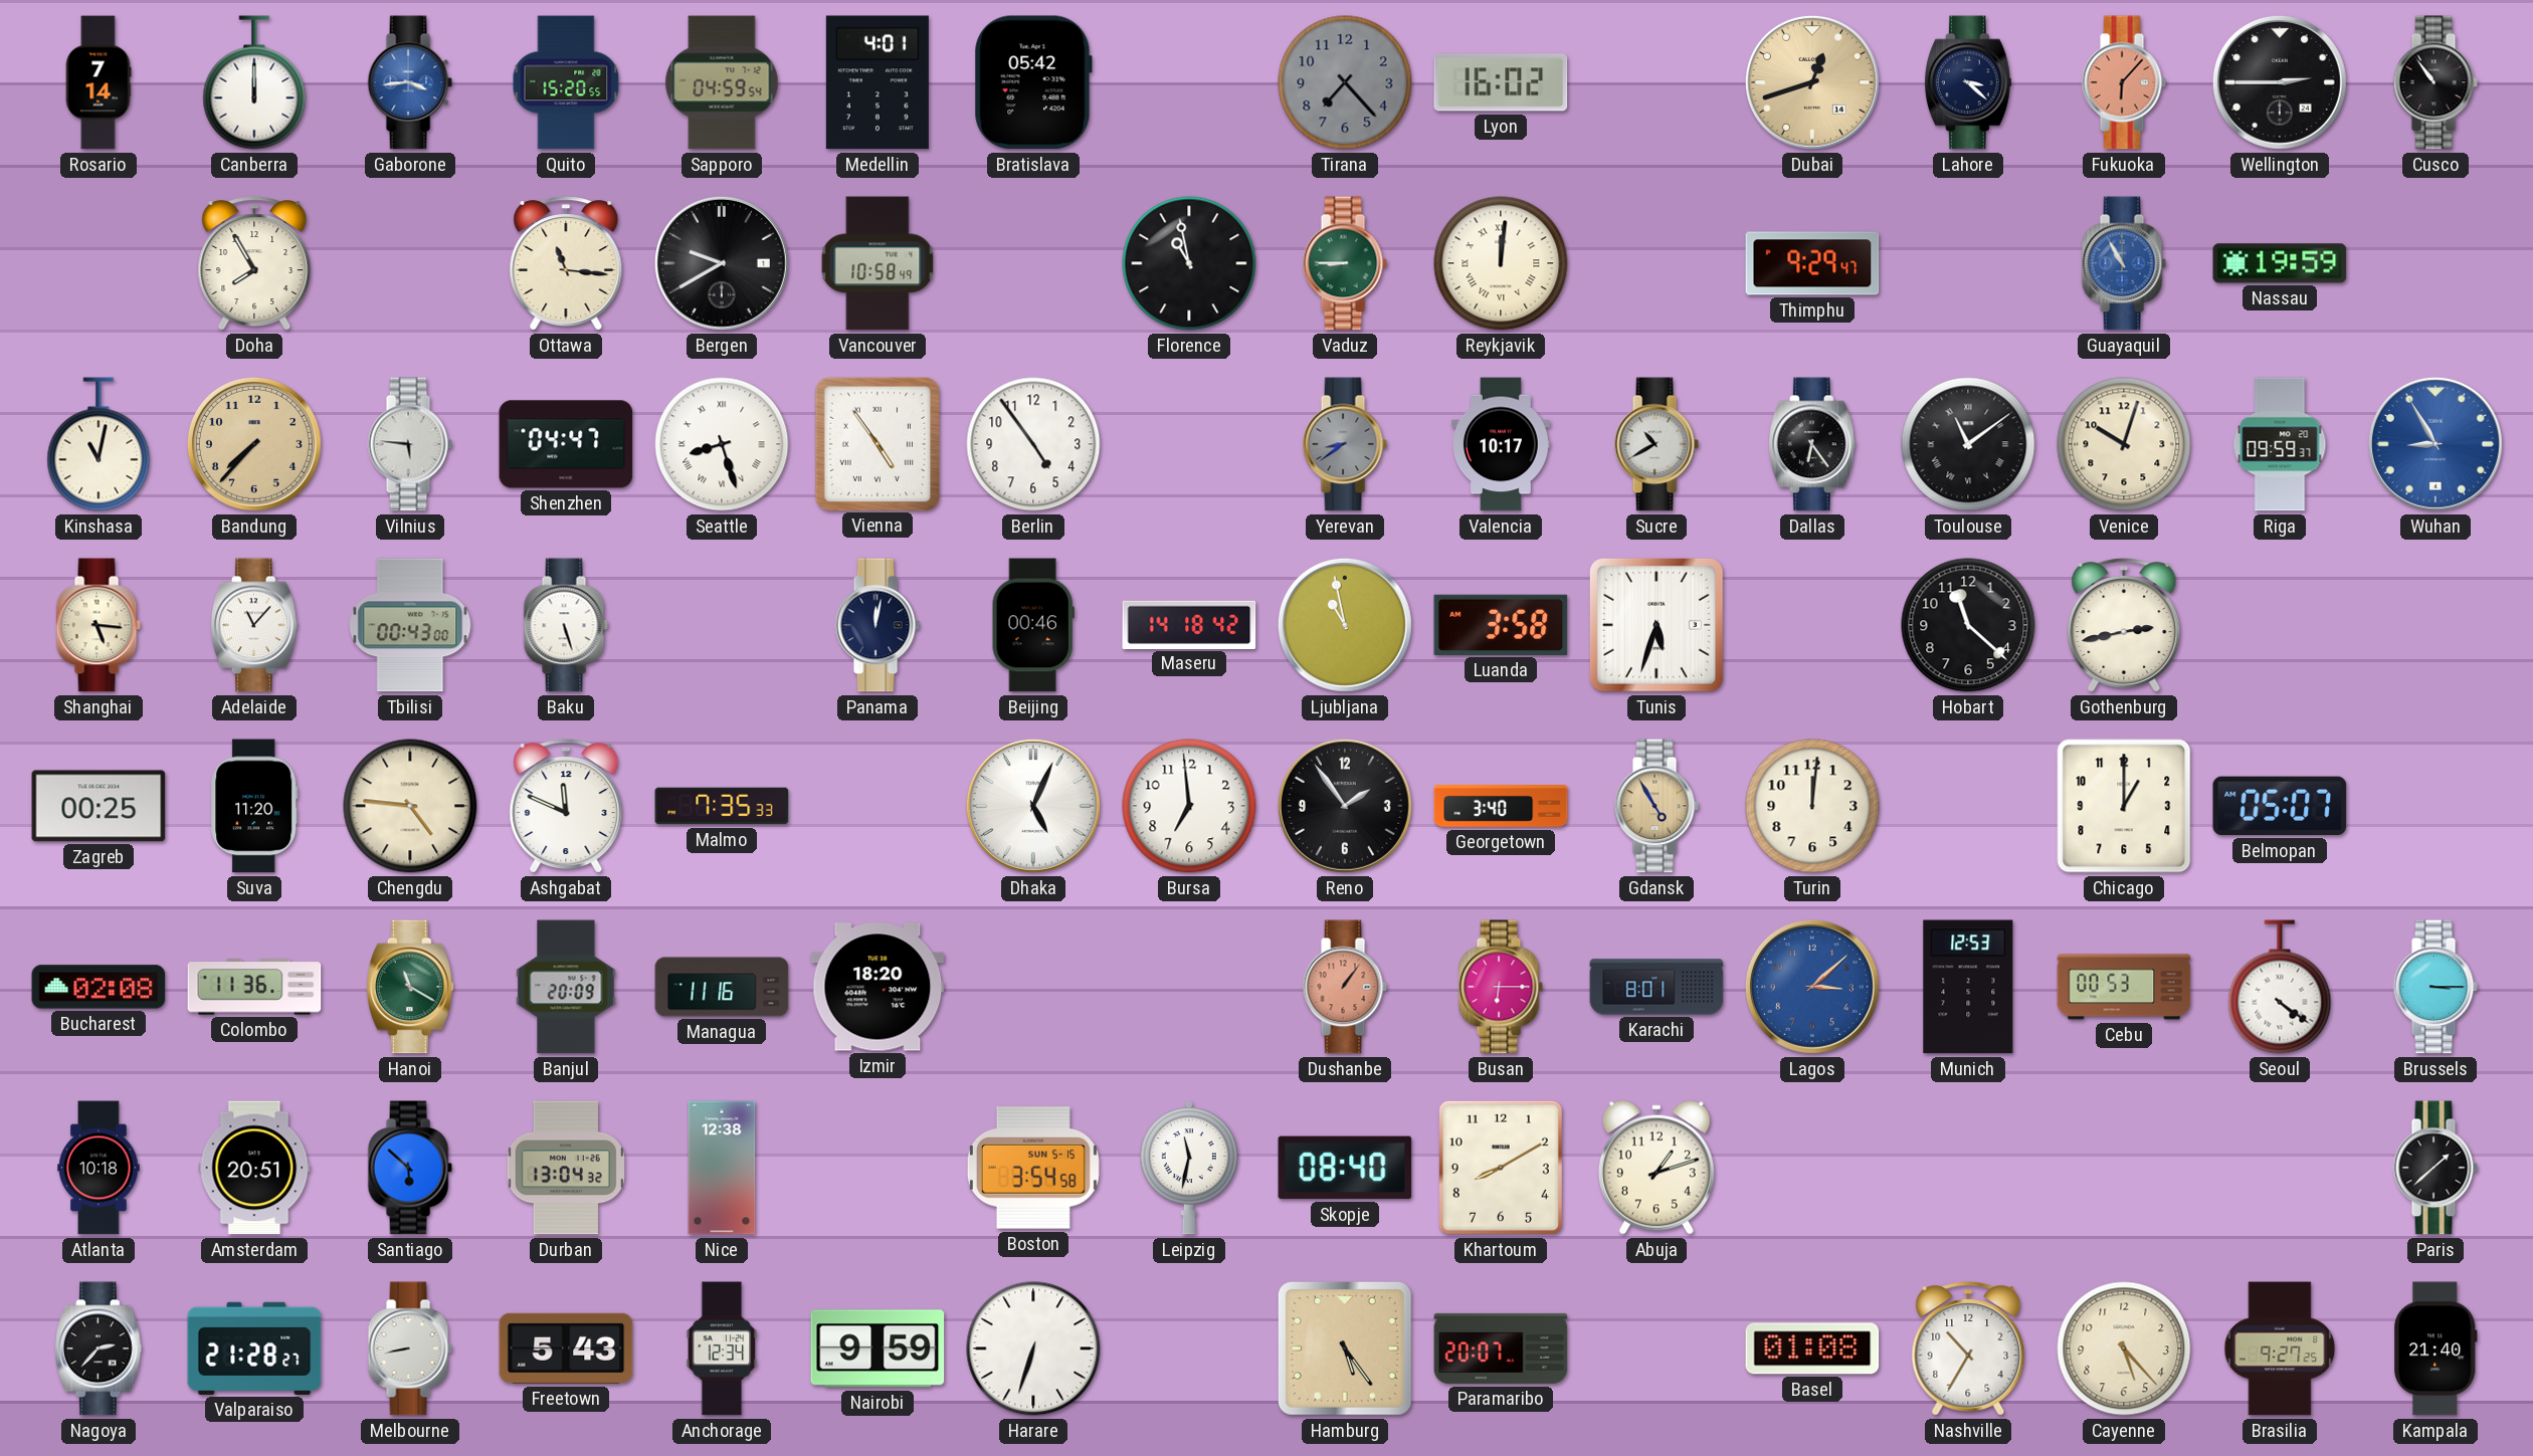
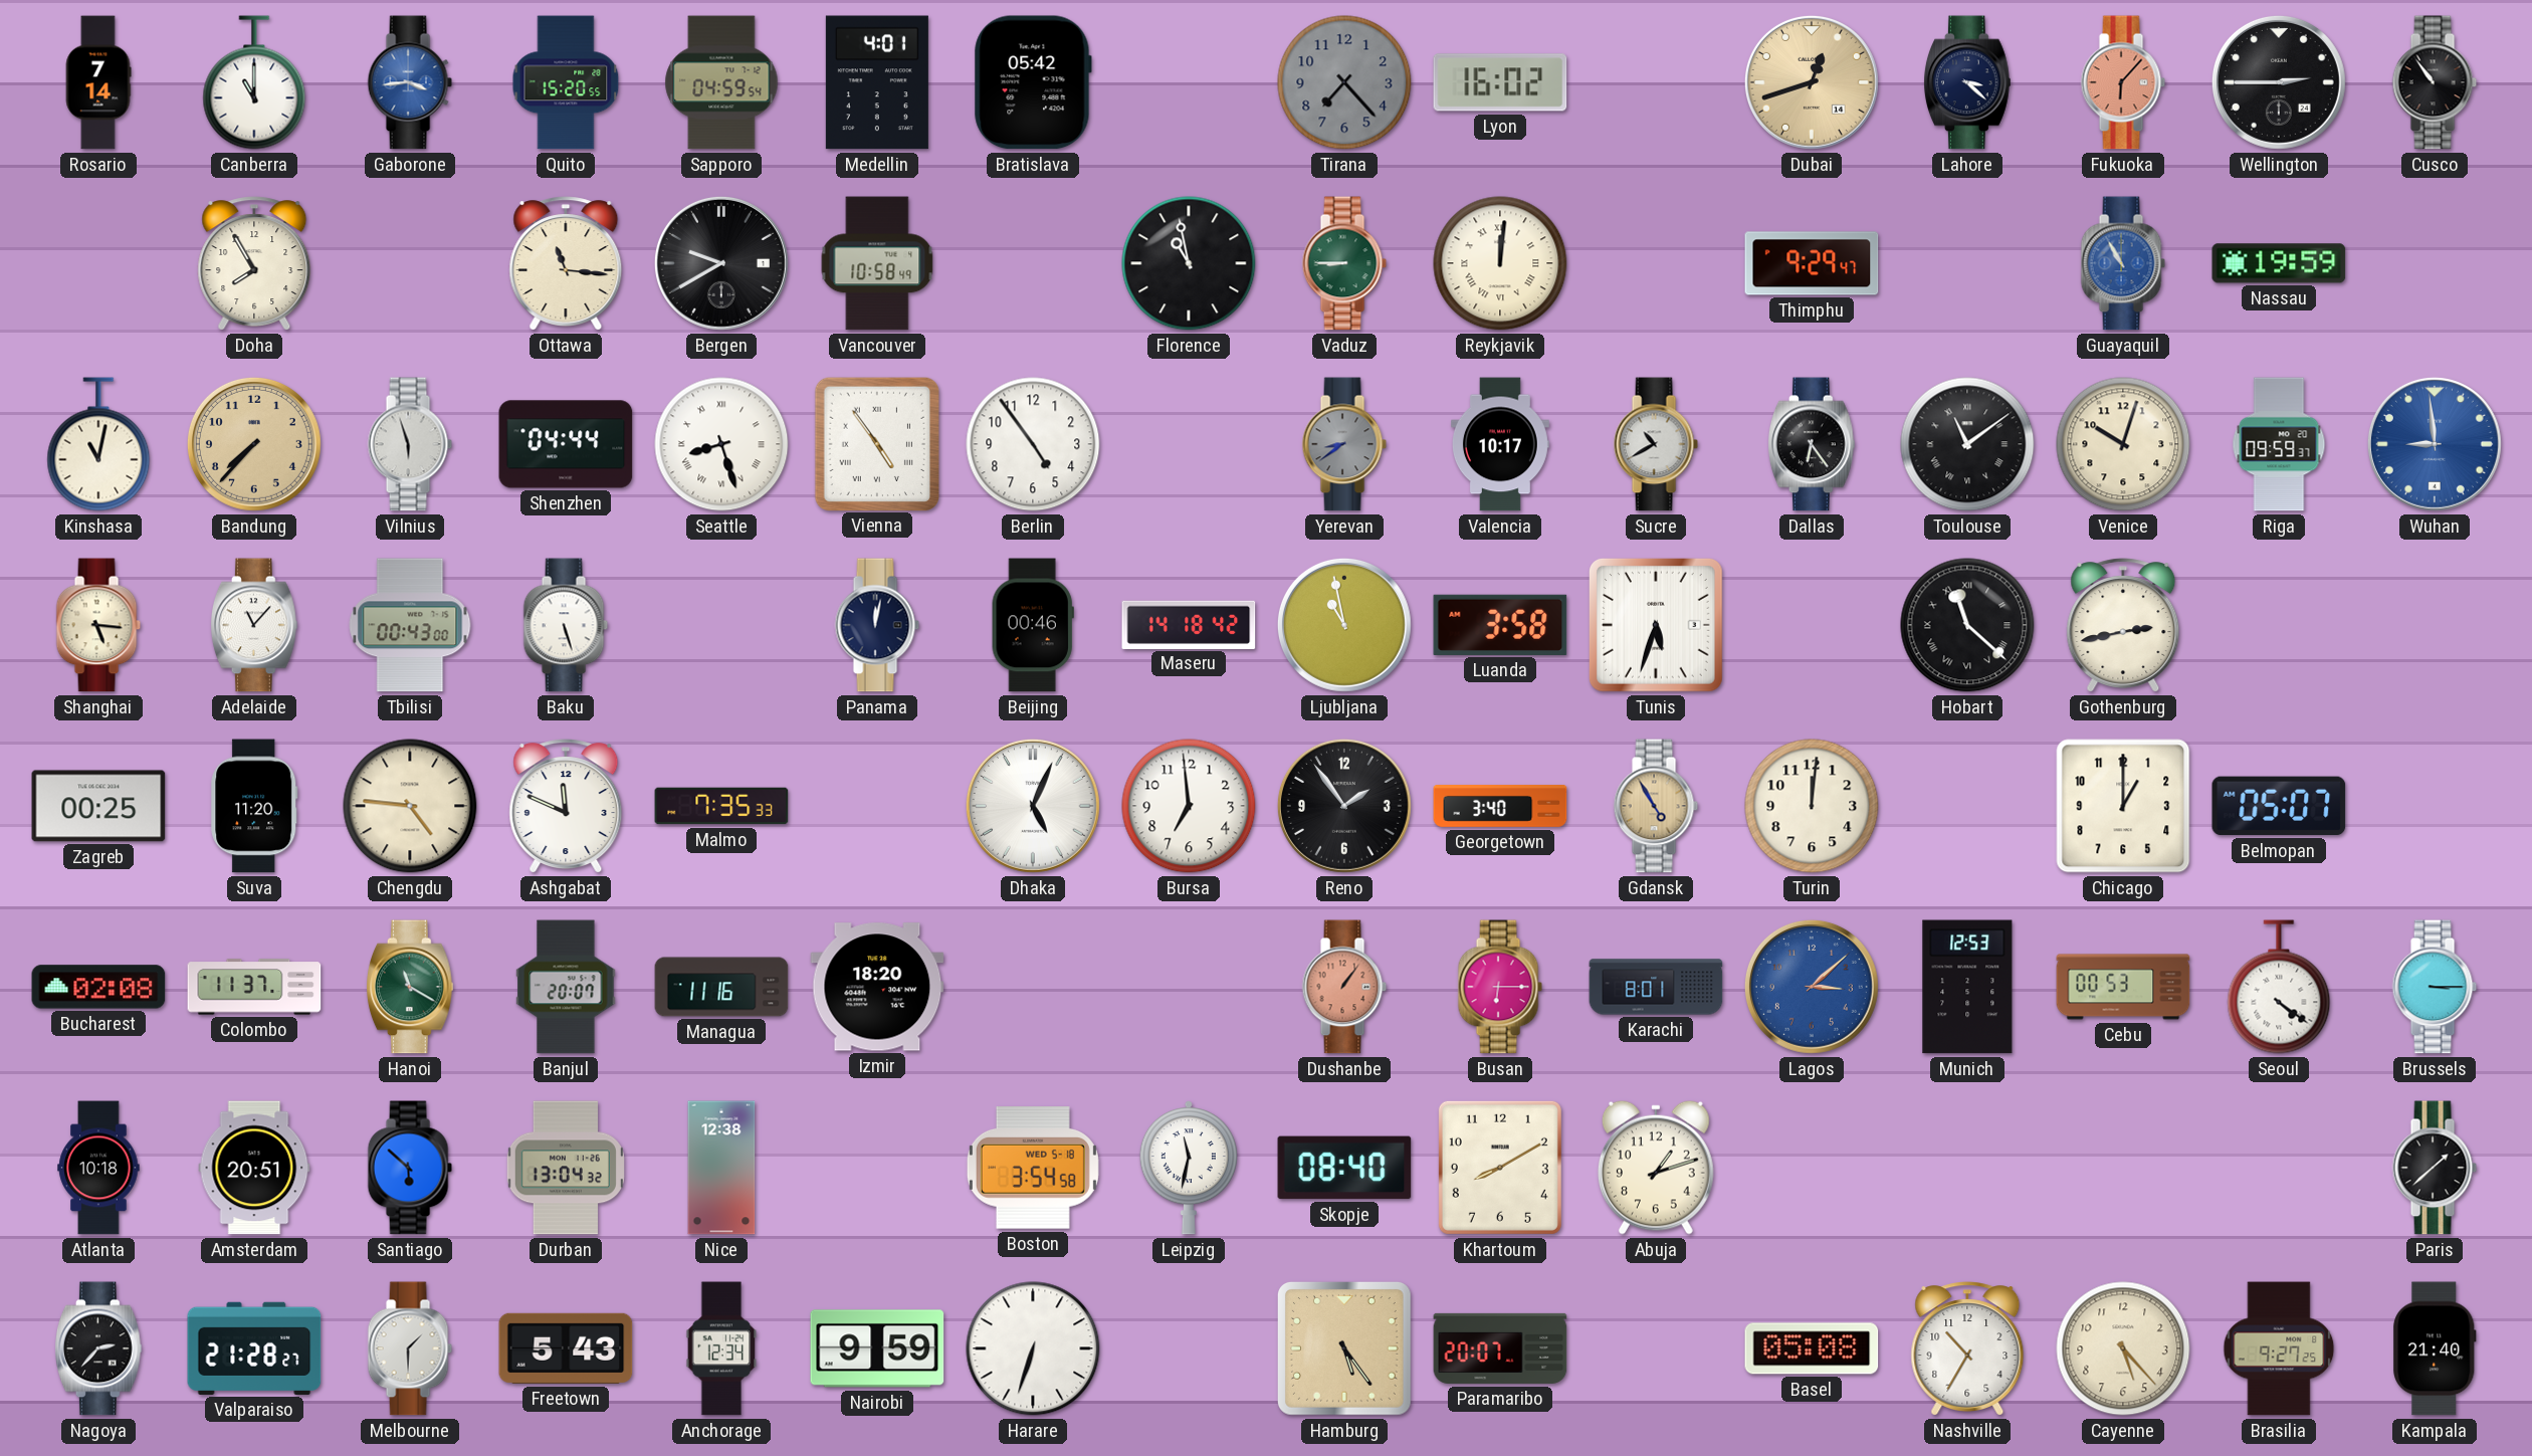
Canberra: 12:00 -> 11:00
Vilnius: 5:46 -> 5:57
Shenzhen: 04:47 -> 04:44
Wuhan: 8:55 -> 8:59
Hobart numerals: Arabic -> Roman
Colombo: 11:36 -> 11:37
Banjul: 20:09 -> 20:07
Boston date: SUN 5-15 -> WED 5-18
Melbourne: 8:43 -> 1:30
Basel: 01:08 -> 05:08
